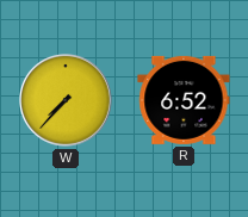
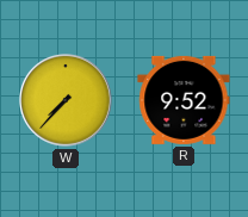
R: 6:52 -> 9:52
